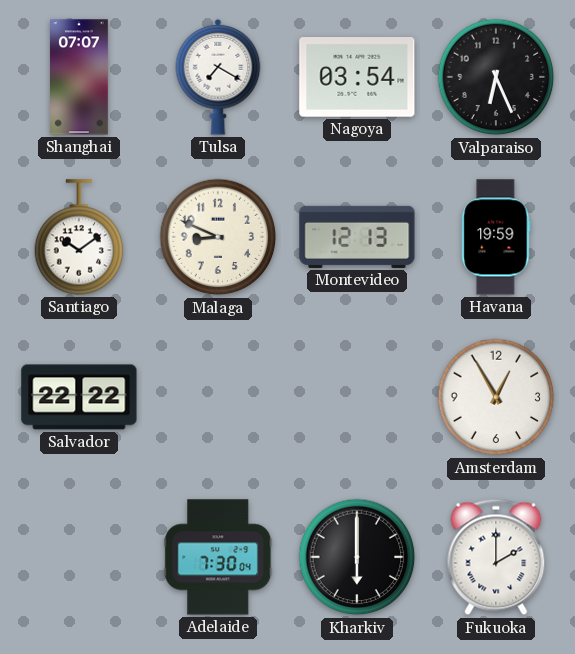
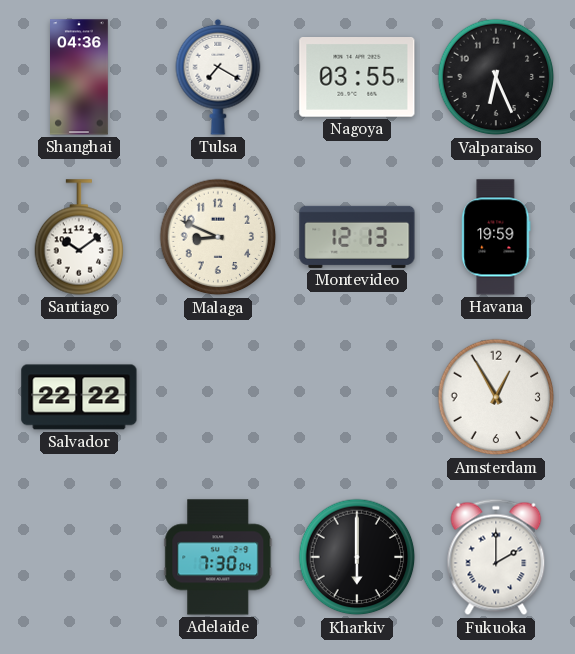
Shanghai: 07:07 -> 04:36
Nagoya: 03:54 -> 03:55
